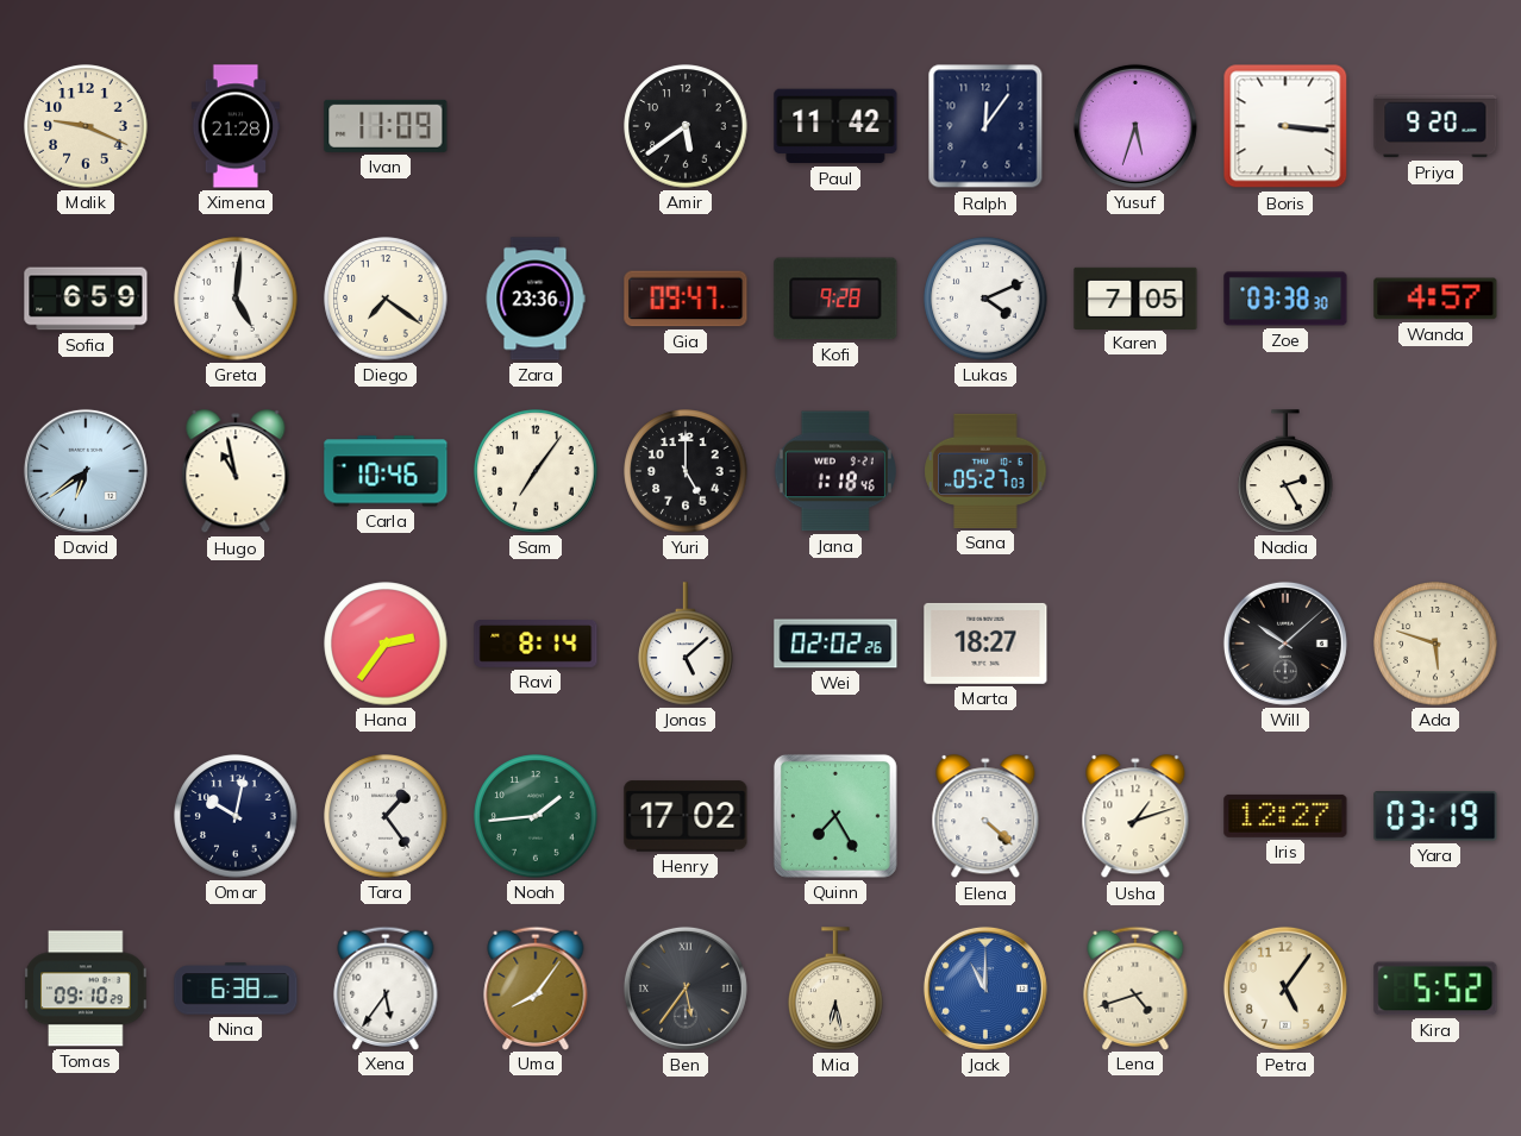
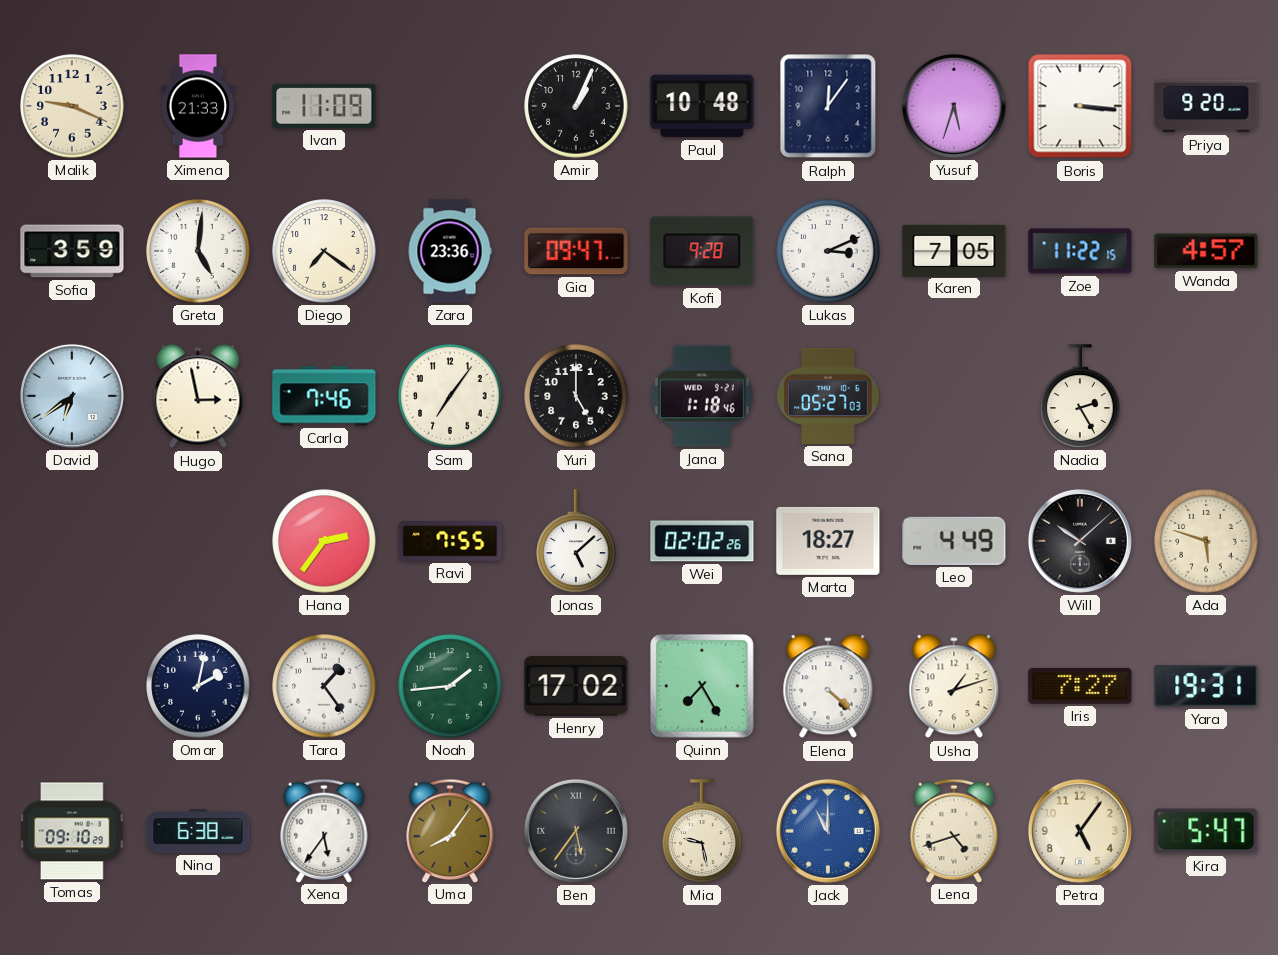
Ximena: 21:28 -> 21:33
Amir: 5:39 -> 1:04
Paul: 11:42 -> 10:48
Sofia: 6:59 -> 3:59
Lukas: 4:11 -> 3:11
Zoe: 03:38 -> 11:22
Hugo: 10:58 -> 2:58
Carla: 10:46 -> 7:46
Ravi: 8:14 -> 7:55
Leo: none -> 4:49
Omar: 10:02 -> 2:02
Iris: 12:27 -> 7:27
Yara: 03:19 -> 19:31
Mia: 6:28 -> 9:28
Kira: 5:52 -> 5:47
